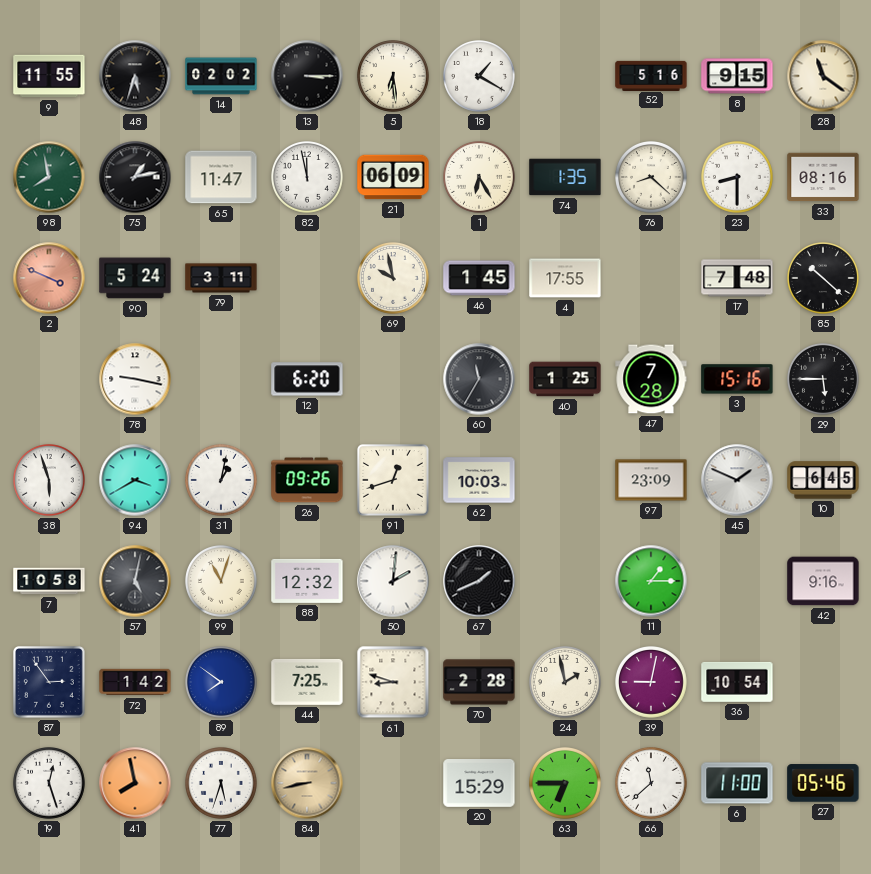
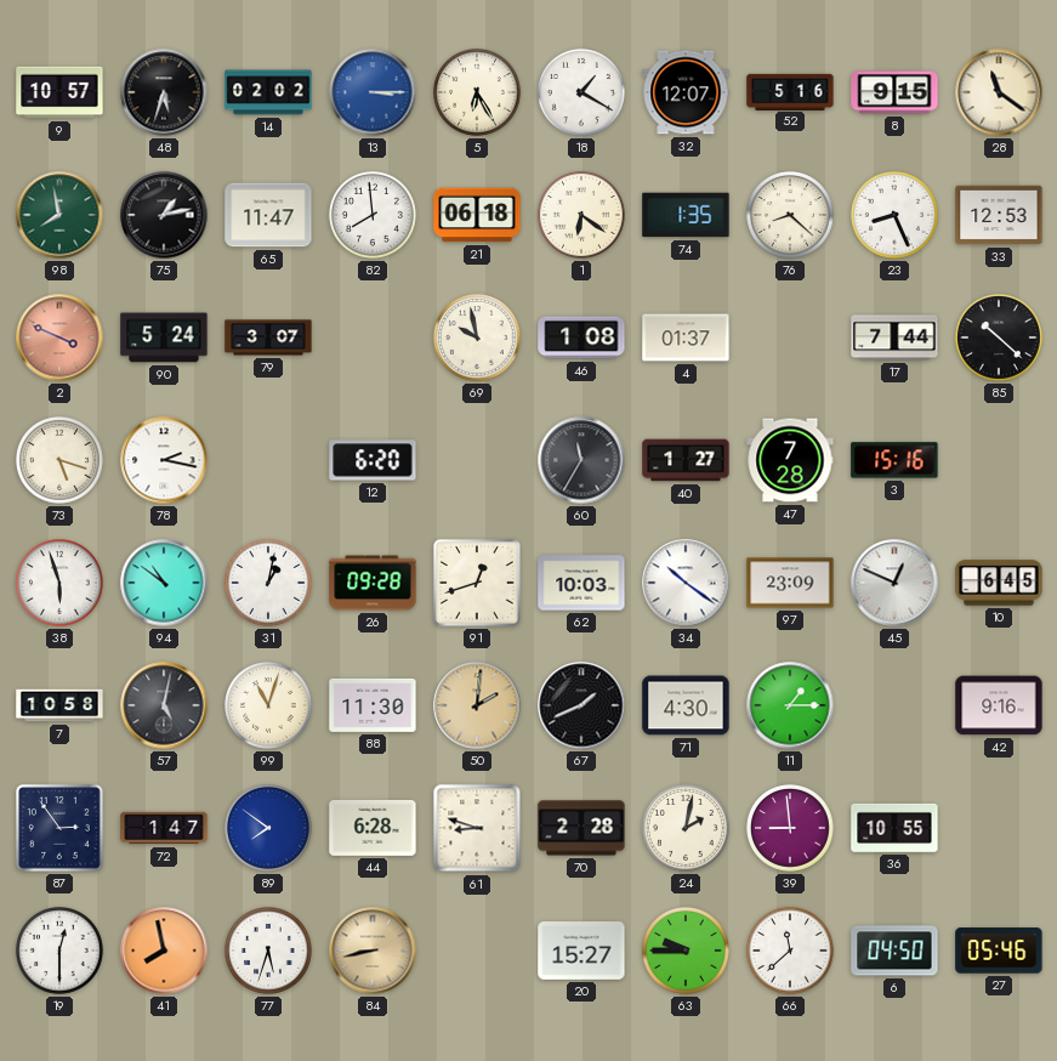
9: 11:55 -> 10:57
13 dial: black -> blue
5: 6:29 -> 6:25
32: none -> 12:07
82: 11:58 -> 7:59
21: 06:09 -> 06:18
1: 6:25 -> 6:21
23: 8:30 -> 8:26
33: 08:16 -> 12:53
79: 3:11 -> 3:07
46: 1:45 -> 1:08
4: 17:55 -> 01:37
17: 7:48 -> 7:44
73: none -> 5:18
78: 9:17 -> 2:17
40: 1:25 -> 1:27
29: 5:45 -> none
94: 3:40 -> 10:51
26: 09:26 -> 09:28
34: none -> 10:21
45: 1:49 -> 12:49
88: 12:32 -> 11:30
50 dial: white -> champagne
71: none -> 4:30
72: 1:42 -> 1:47
44: 7:25 -> 6:28
24: 1:58 -> 2:02
39: 9:02 -> 8:59
36: 10:54 -> 10:55
19: 12:27 -> 12:30
20: 15:29 -> 15:27
63: 6:45 -> 9:45
6: 11:00 -> 04:50
